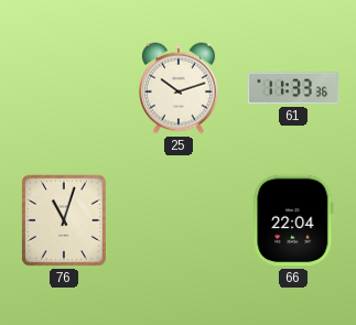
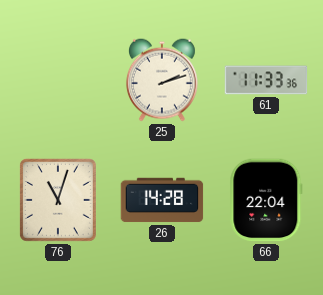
25: 10:12 -> 2:12
26: none -> 14:28
